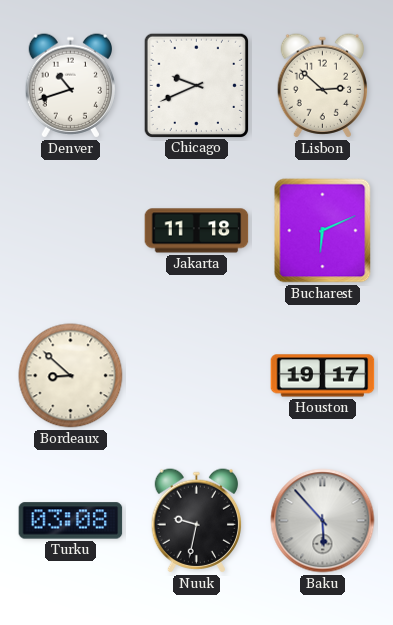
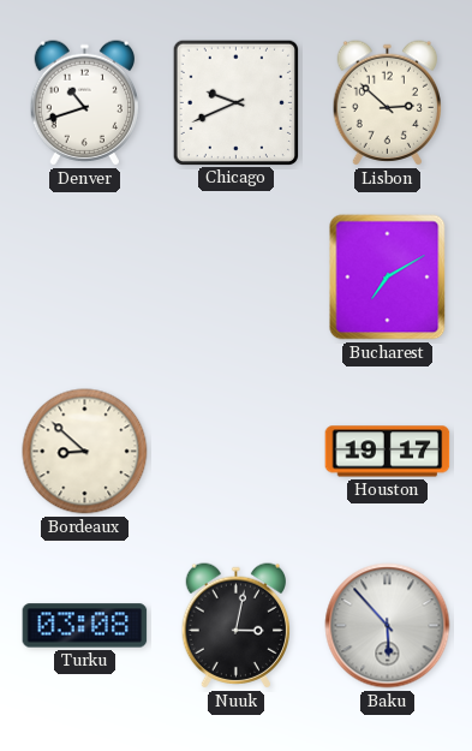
Jakarta: 11:18 -> none
Bucharest: 6:11 -> 7:10
Nuuk: 9:32 -> 3:02
